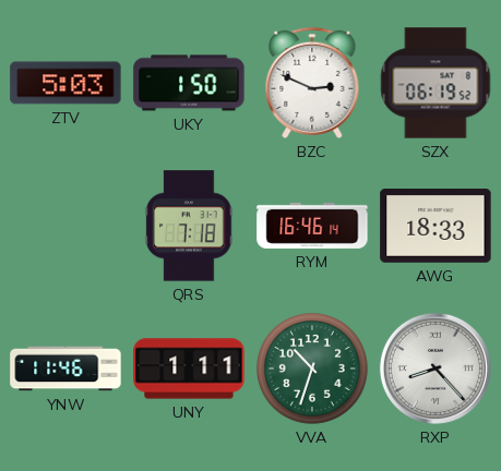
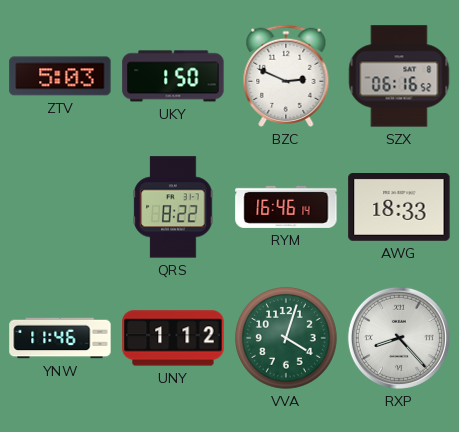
SZX: 06:19 -> 06:16
QRS: 7:18 -> 8:22
UNY: 1:11 -> 1:12
VVA: 10:33 -> 4:03
